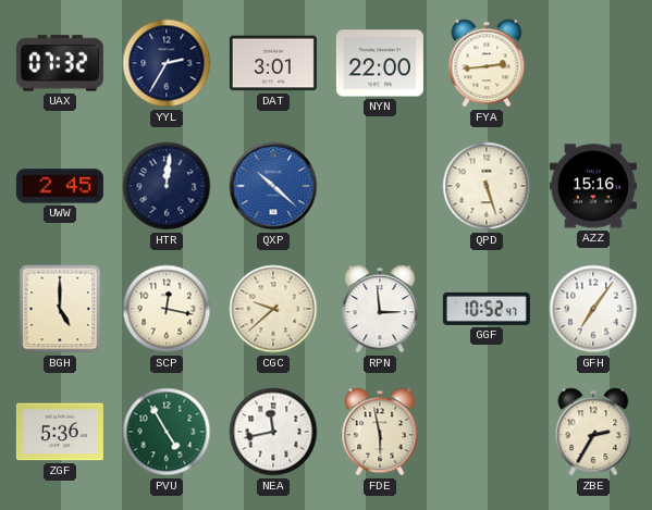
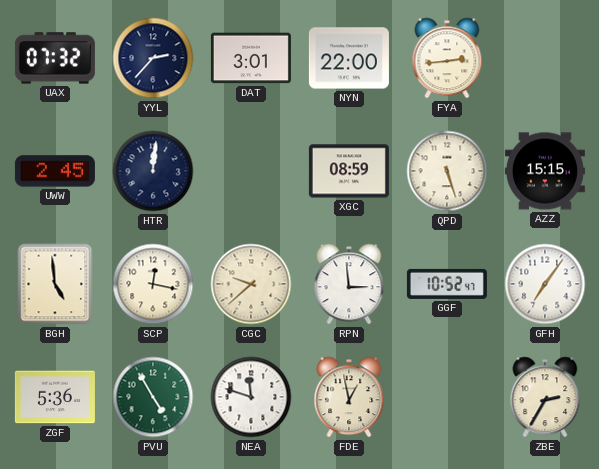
YYL: 2:35 -> 2:37
QXP: 10:22 -> none
XGC: none -> 08:59
AZZ: 15:16 -> 15:15
BGH: 5:00 -> 4:59
NEA: 11:43 -> 11:48
FDE: 5:58 -> 12:58
